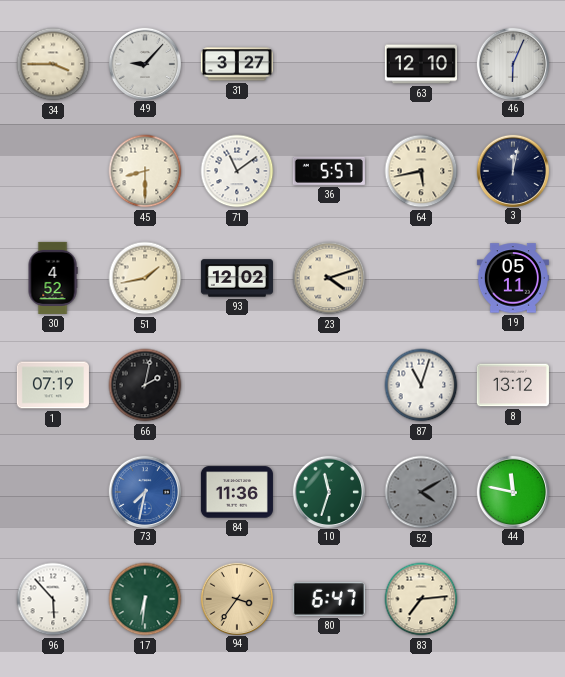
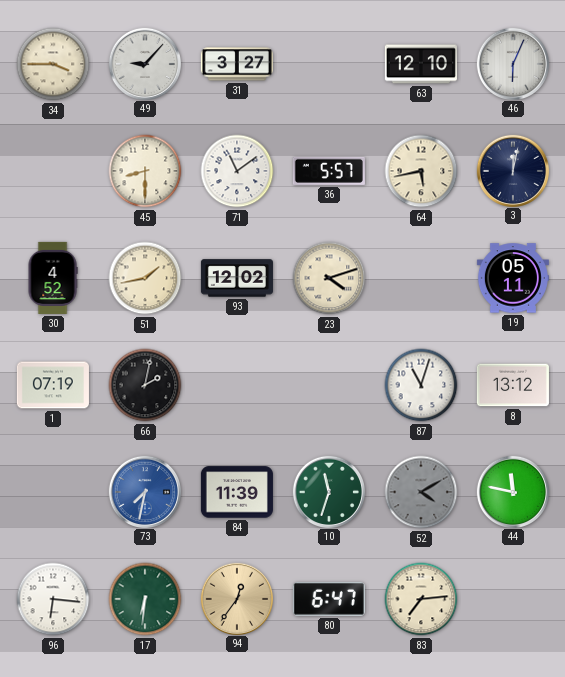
84: 11:36 -> 11:39
96: 5:53 -> 6:16
94: 3:36 -> 12:36
